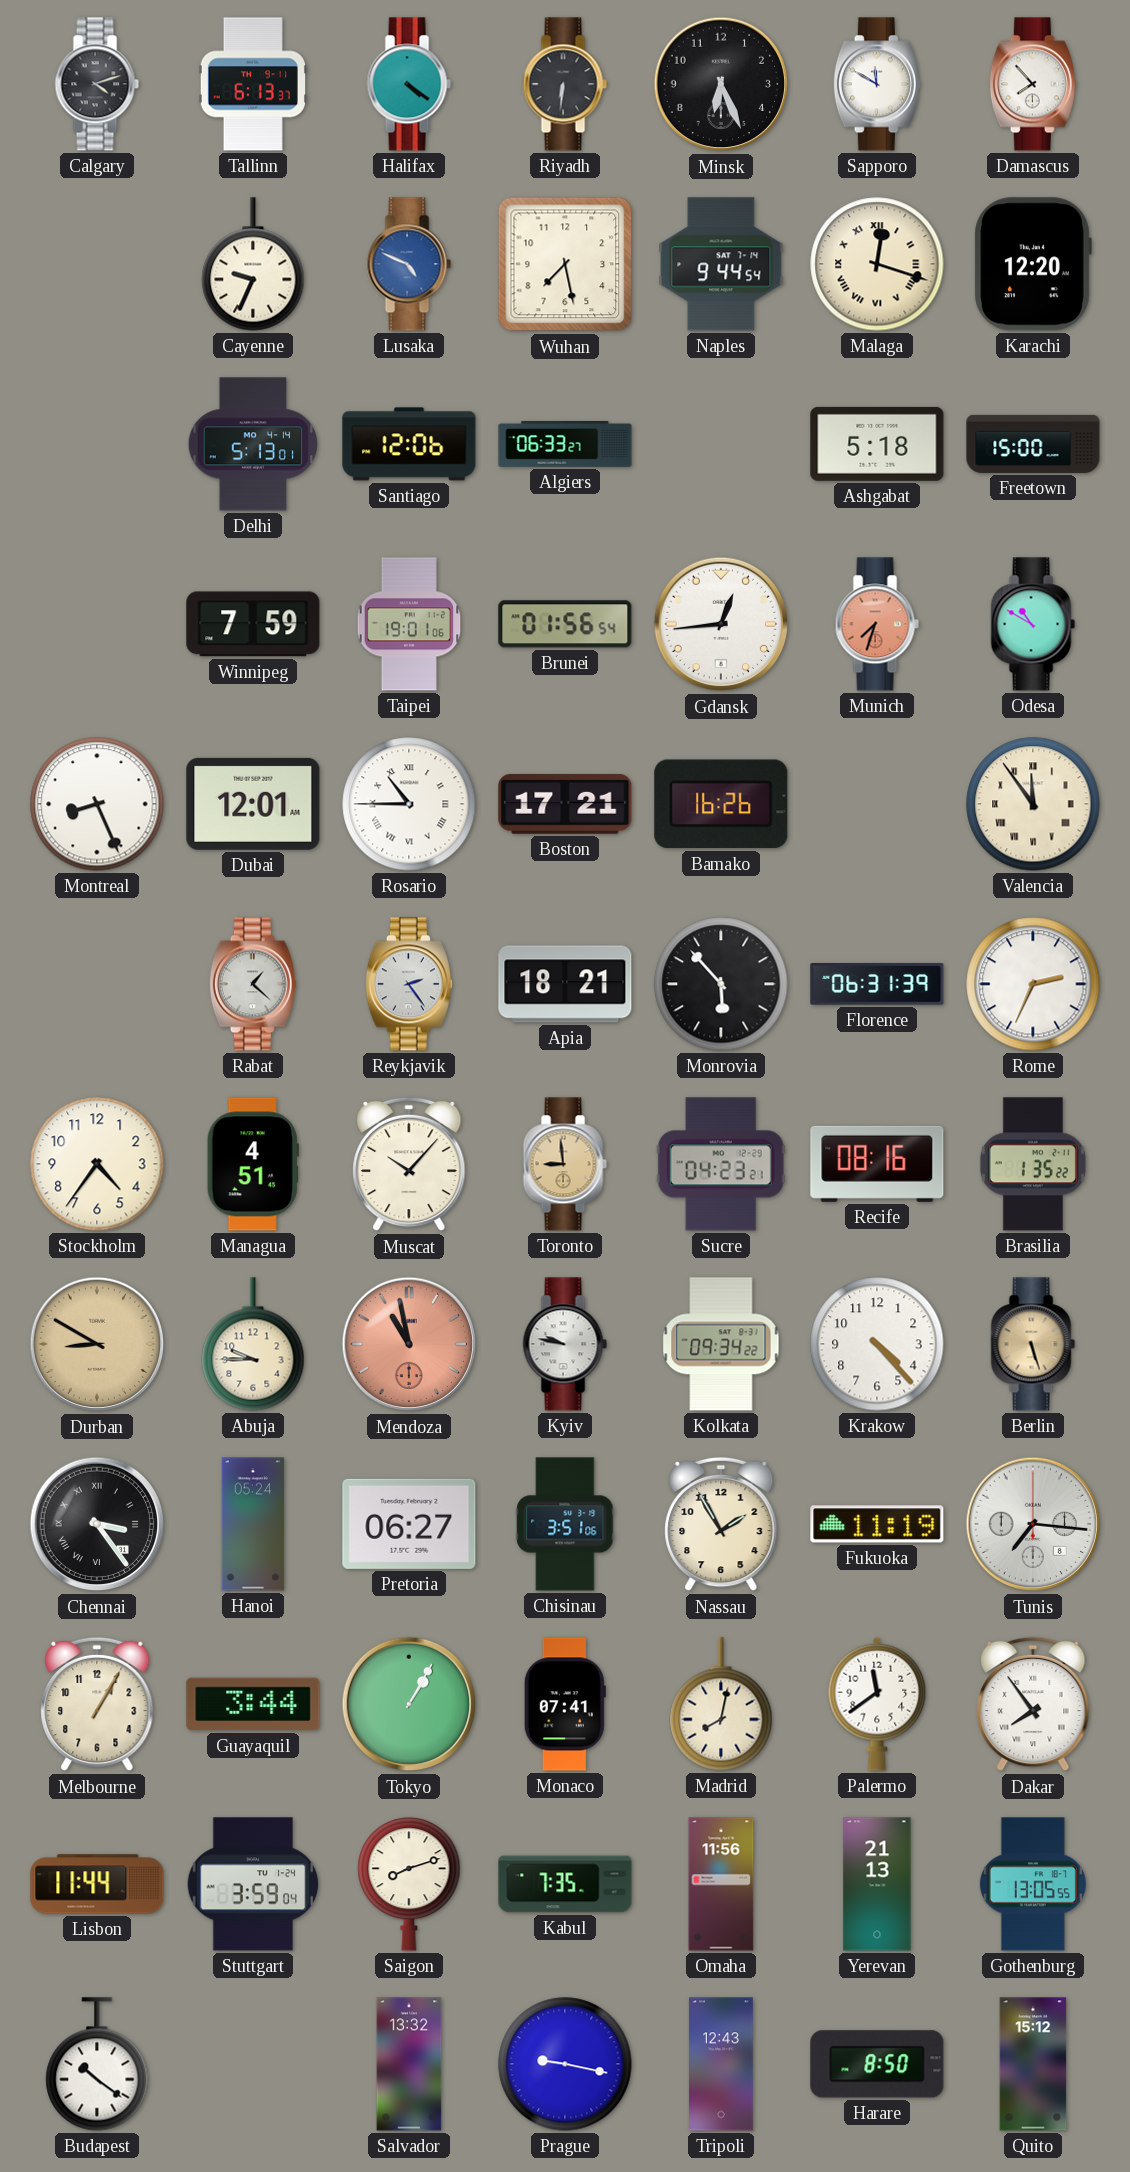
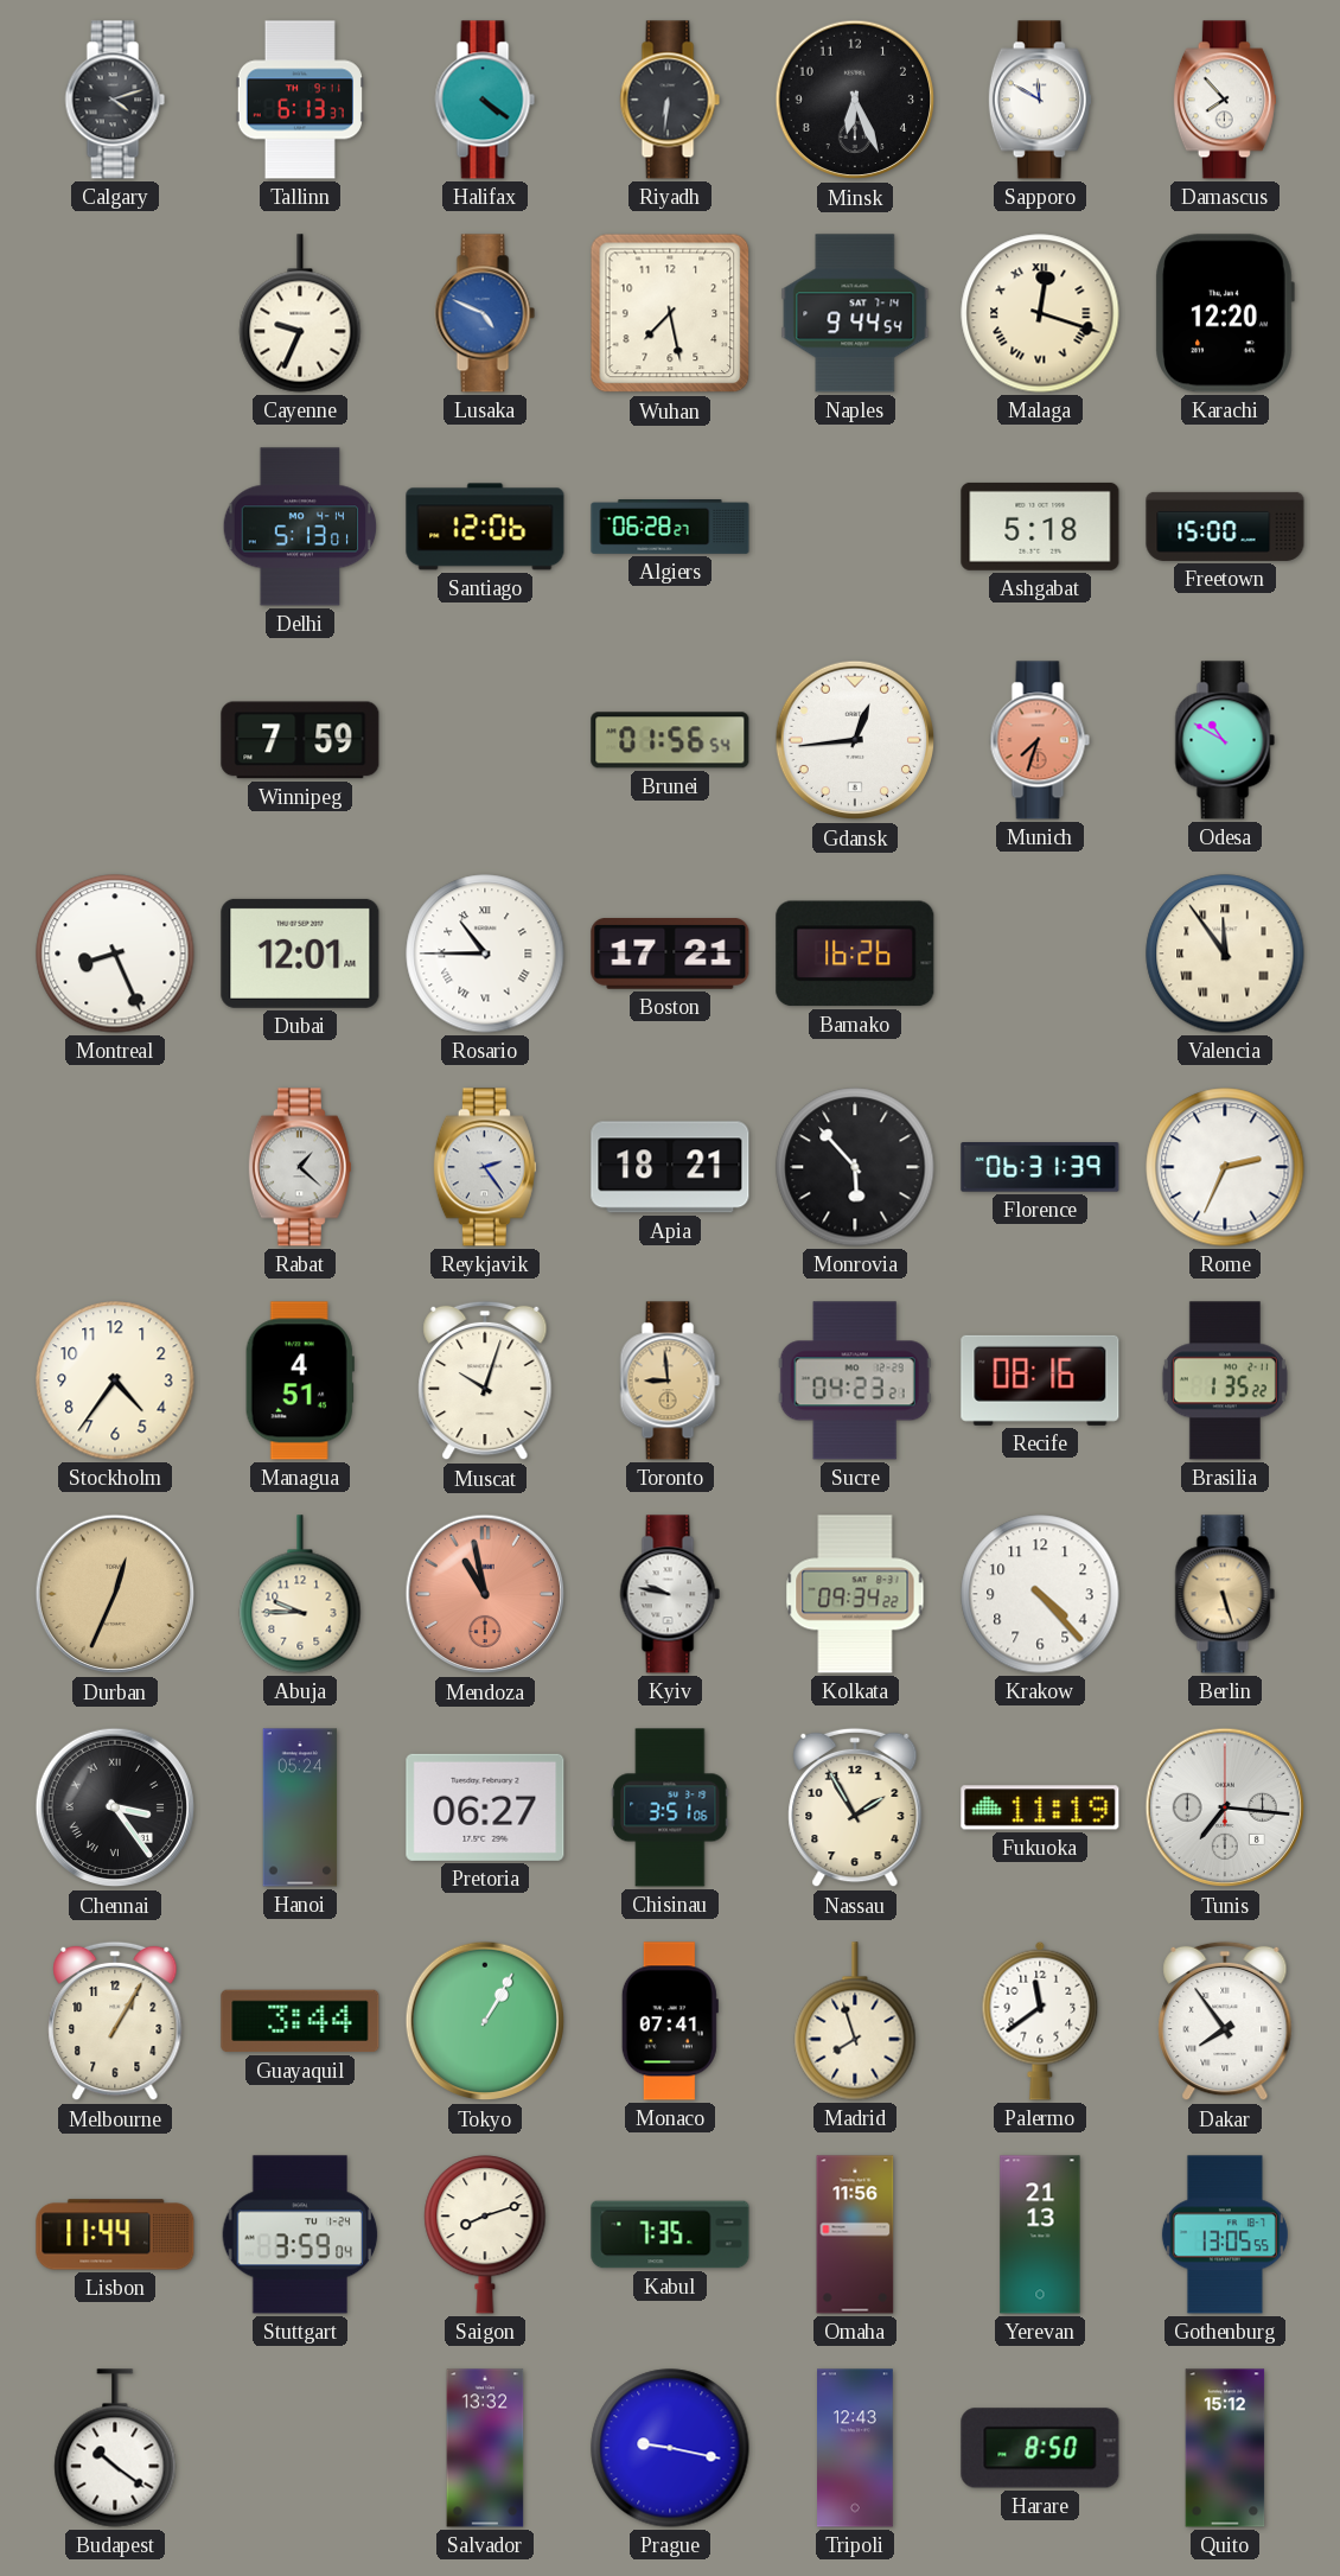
Algiers: 06:33 -> 06:28
Taipei: 19:01 -> none
Muscat: 10:07 -> 10:03
Durban: 8:50 -> 12:34
Madrid: 8:02 -> 7:57
